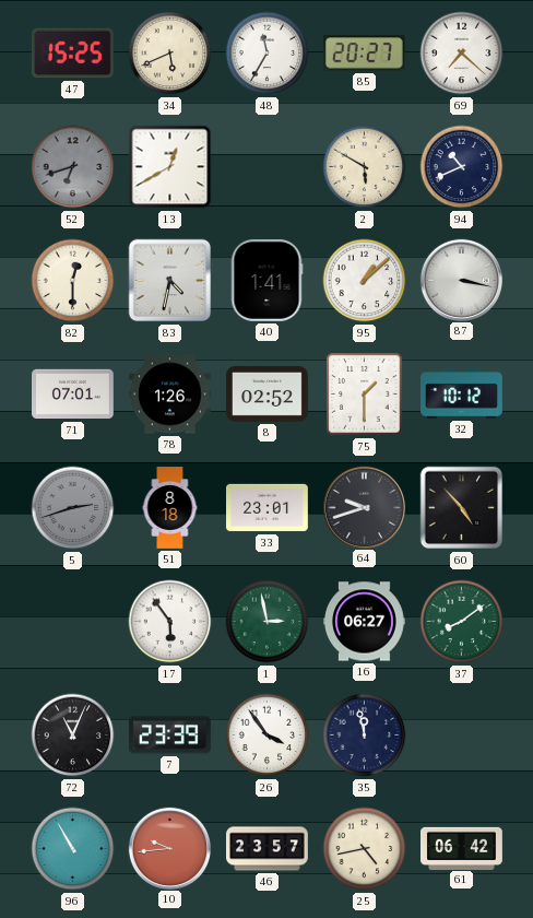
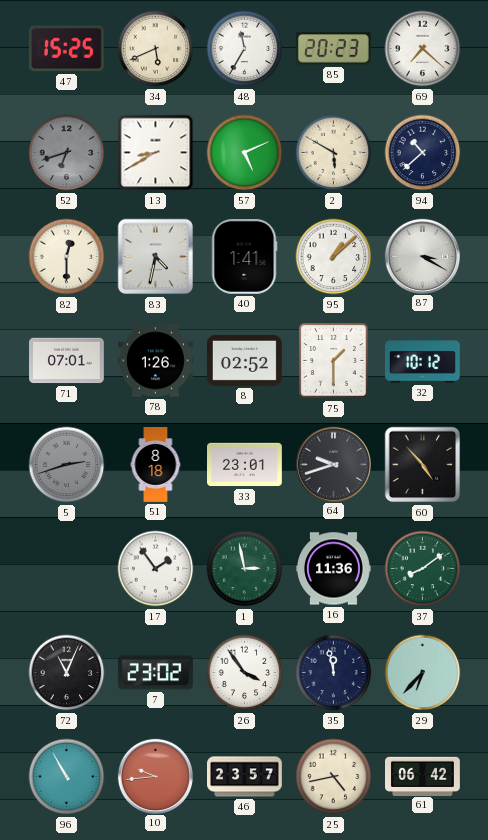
85: 20:27 -> 20:23
13: 12:40 -> 8:40
57: none -> 5:11
94: 10:41 -> 10:38
87: 3:17 -> 3:20
17: 5:54 -> 1:54
16: 06:27 -> 11:36
7: 23:39 -> 23:02
29: none -> 6:37
